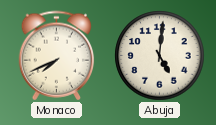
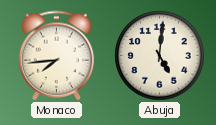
Monaco: 7:41 -> 7:44
